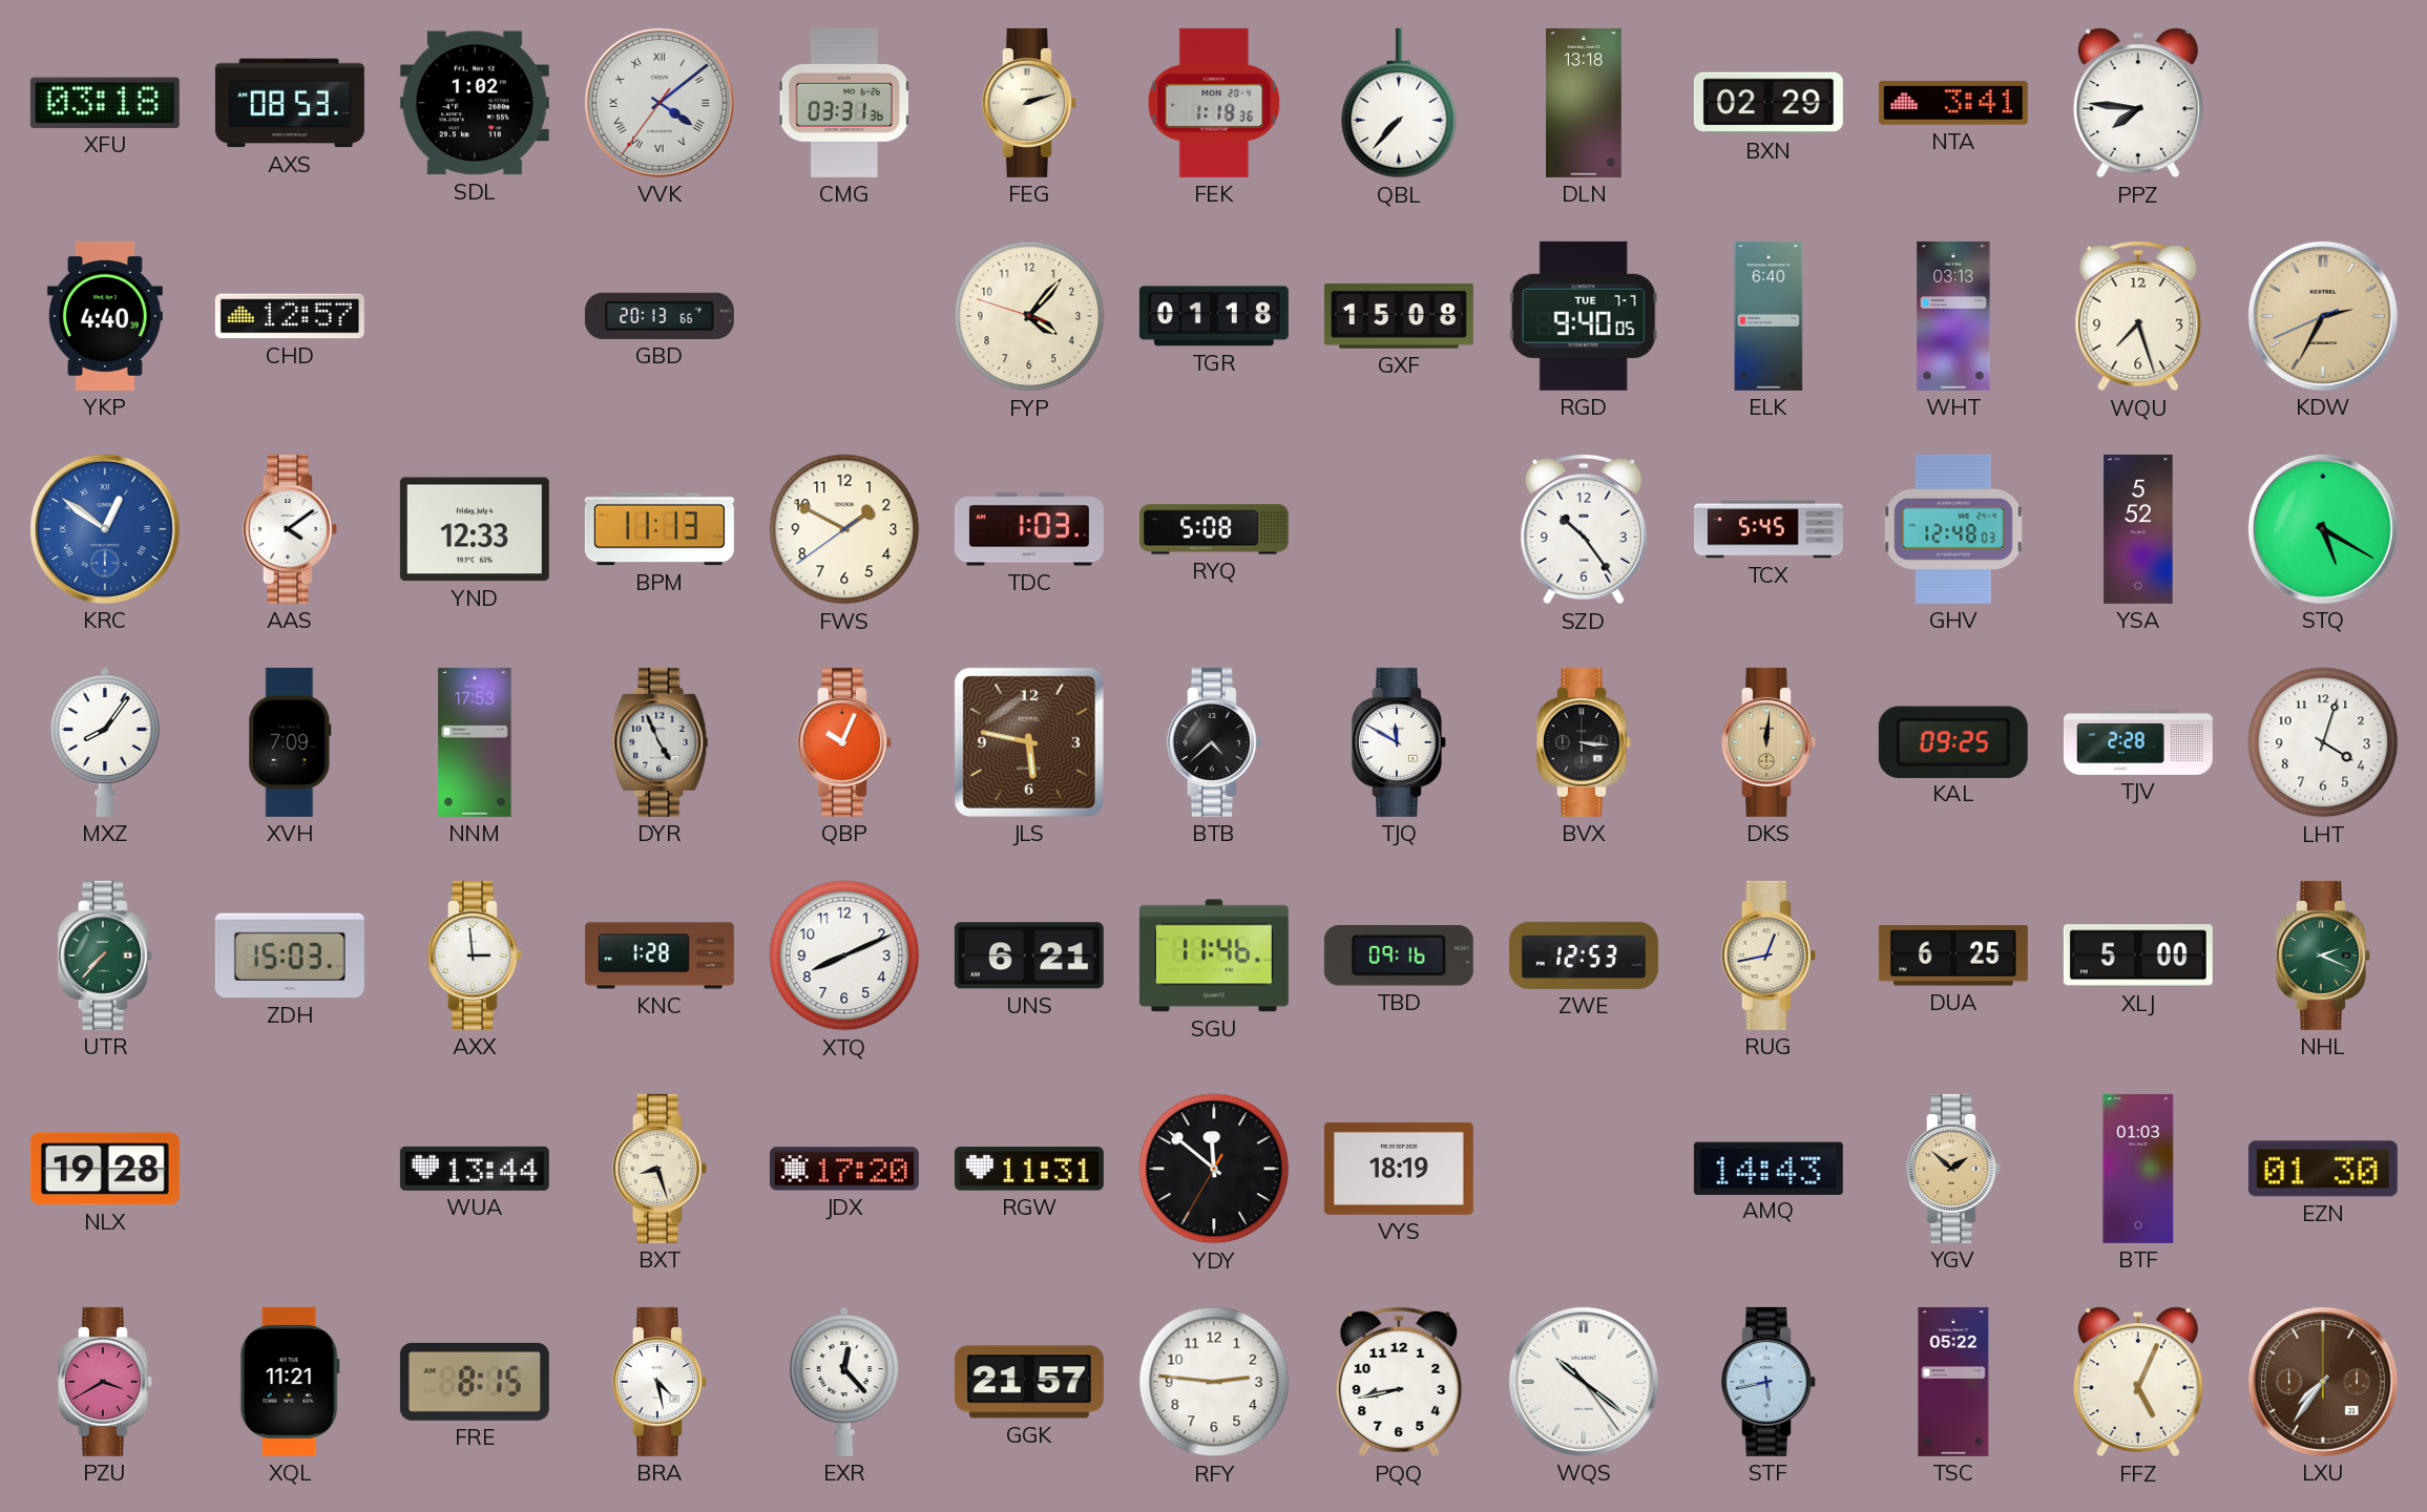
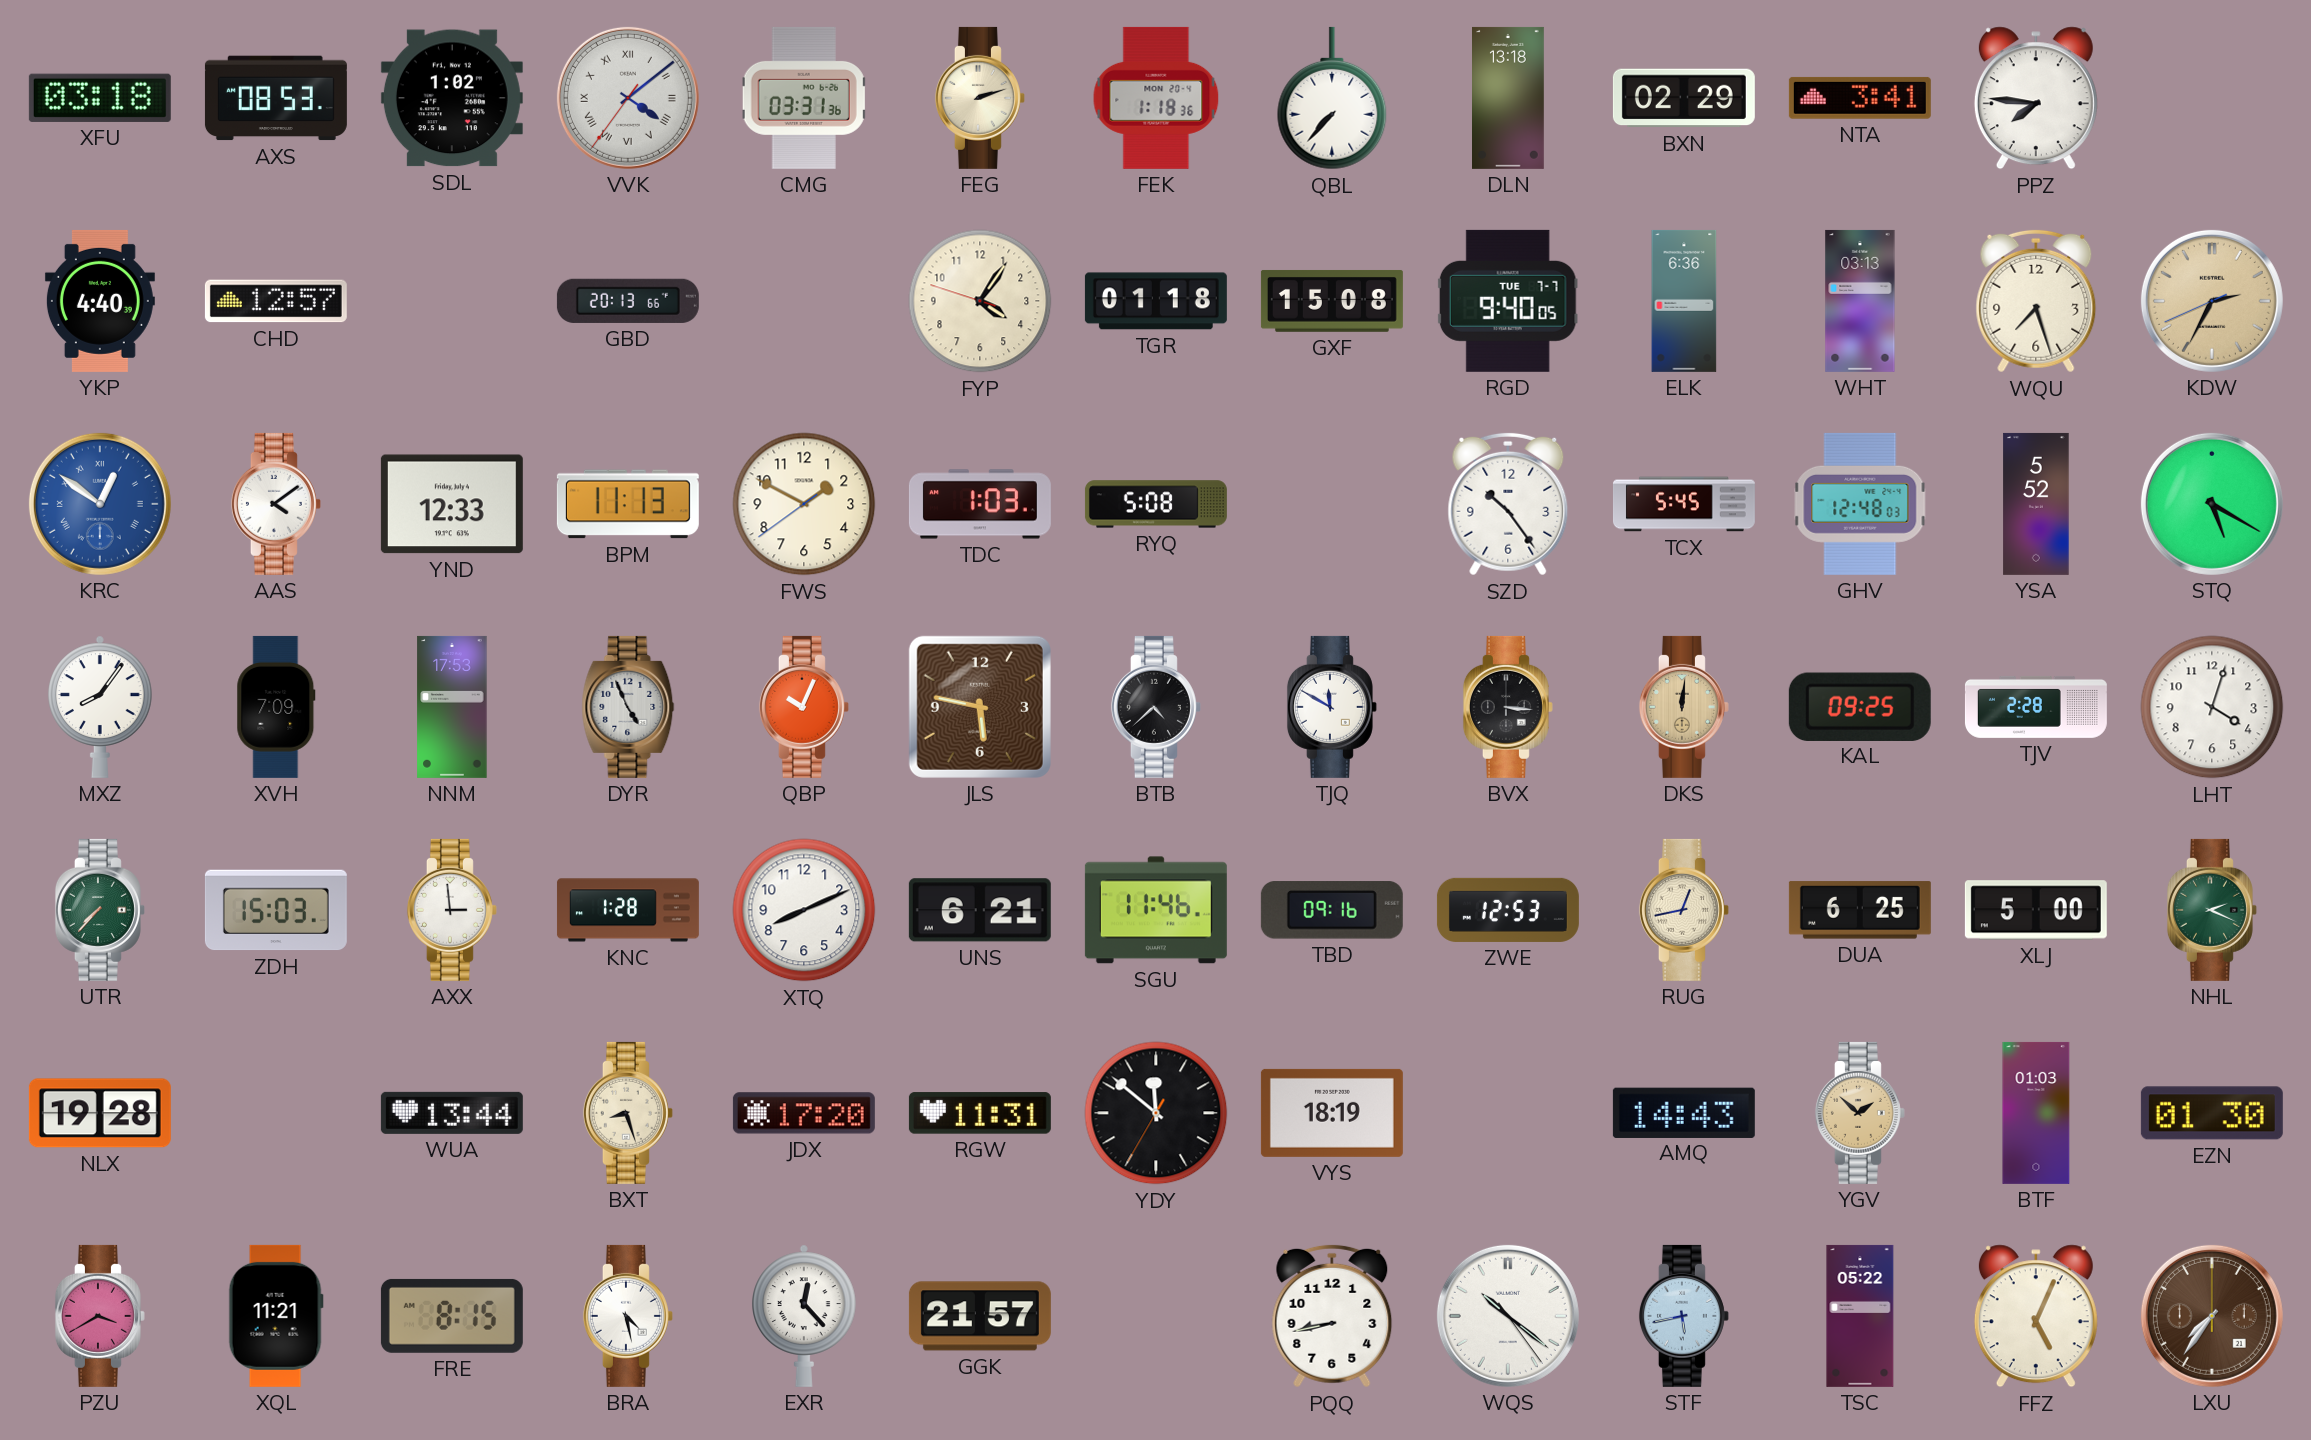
FYP: 4:06 -> 4:05
ELK: 6:40 -> 6:36
RFY: 2:46 -> none
